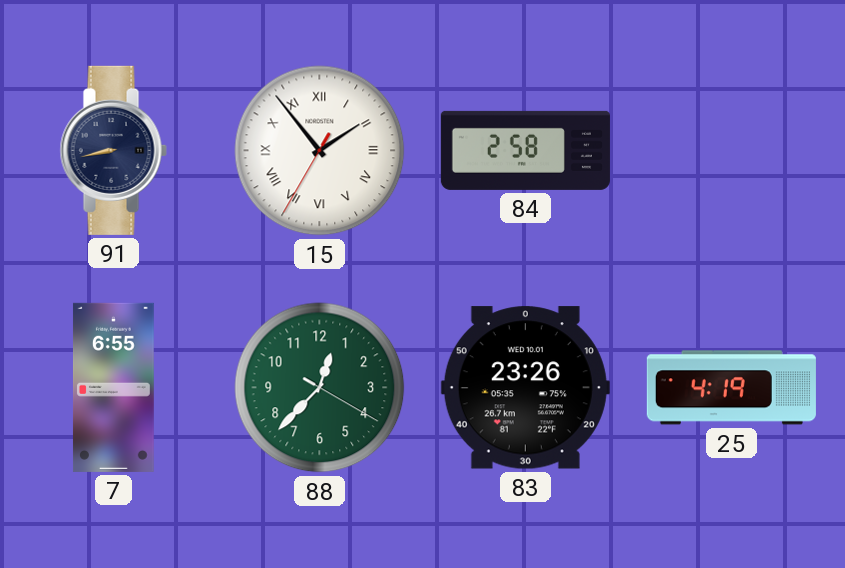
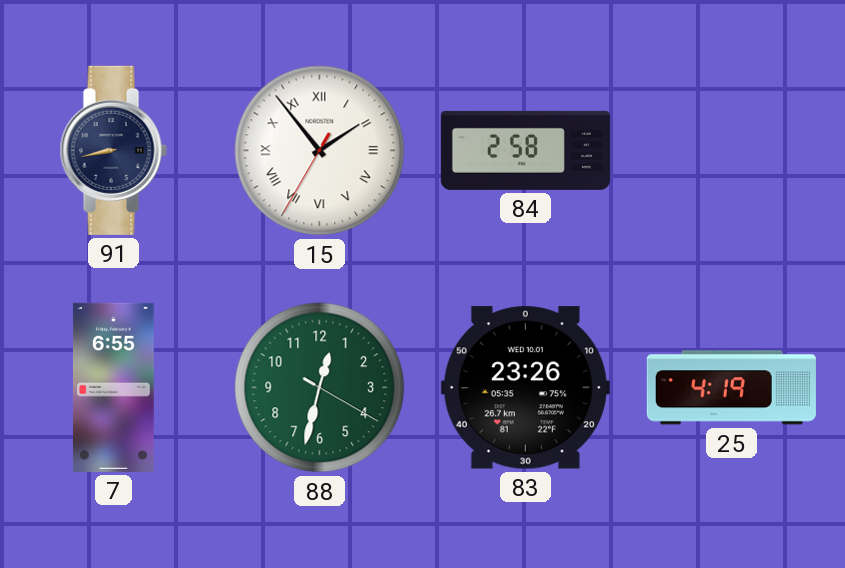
88: 12:37 -> 12:32
